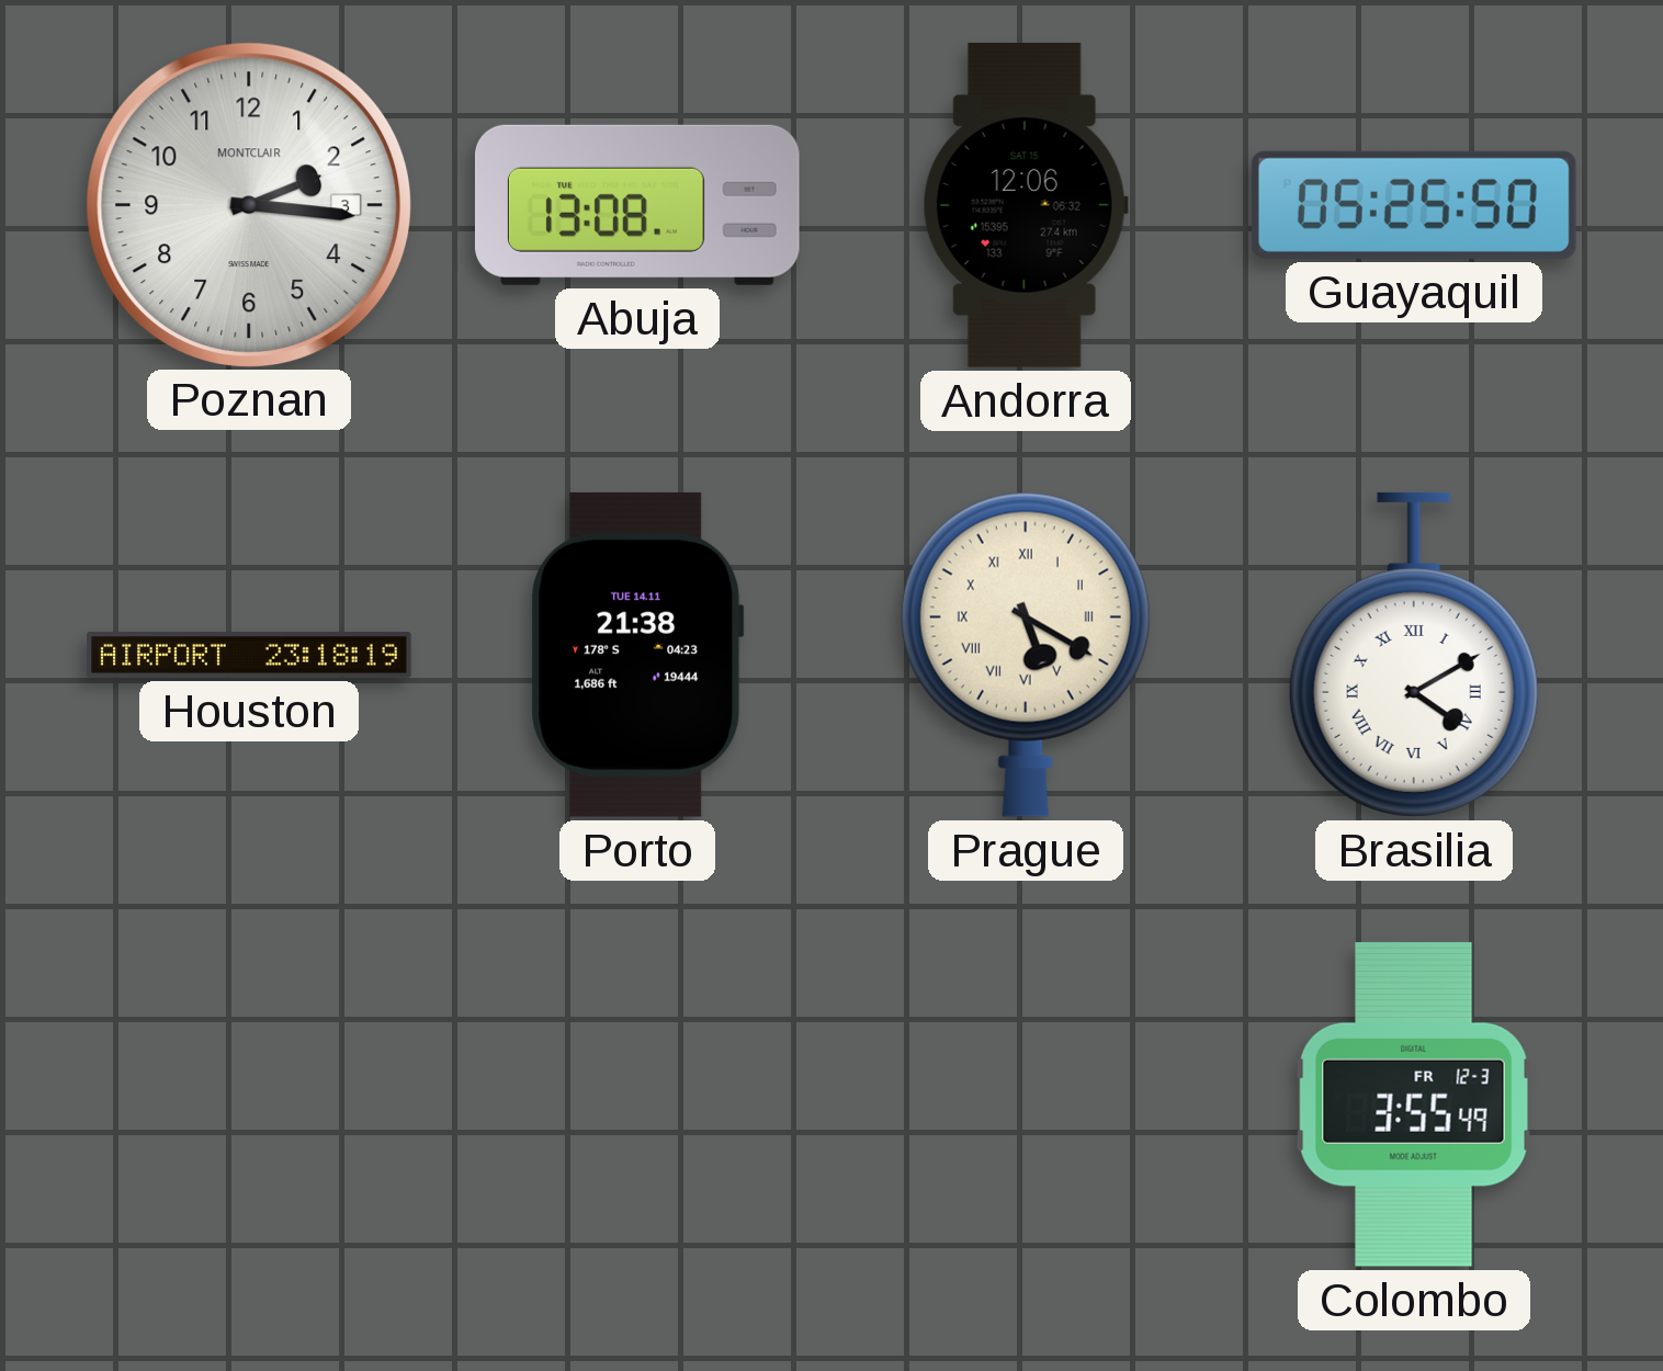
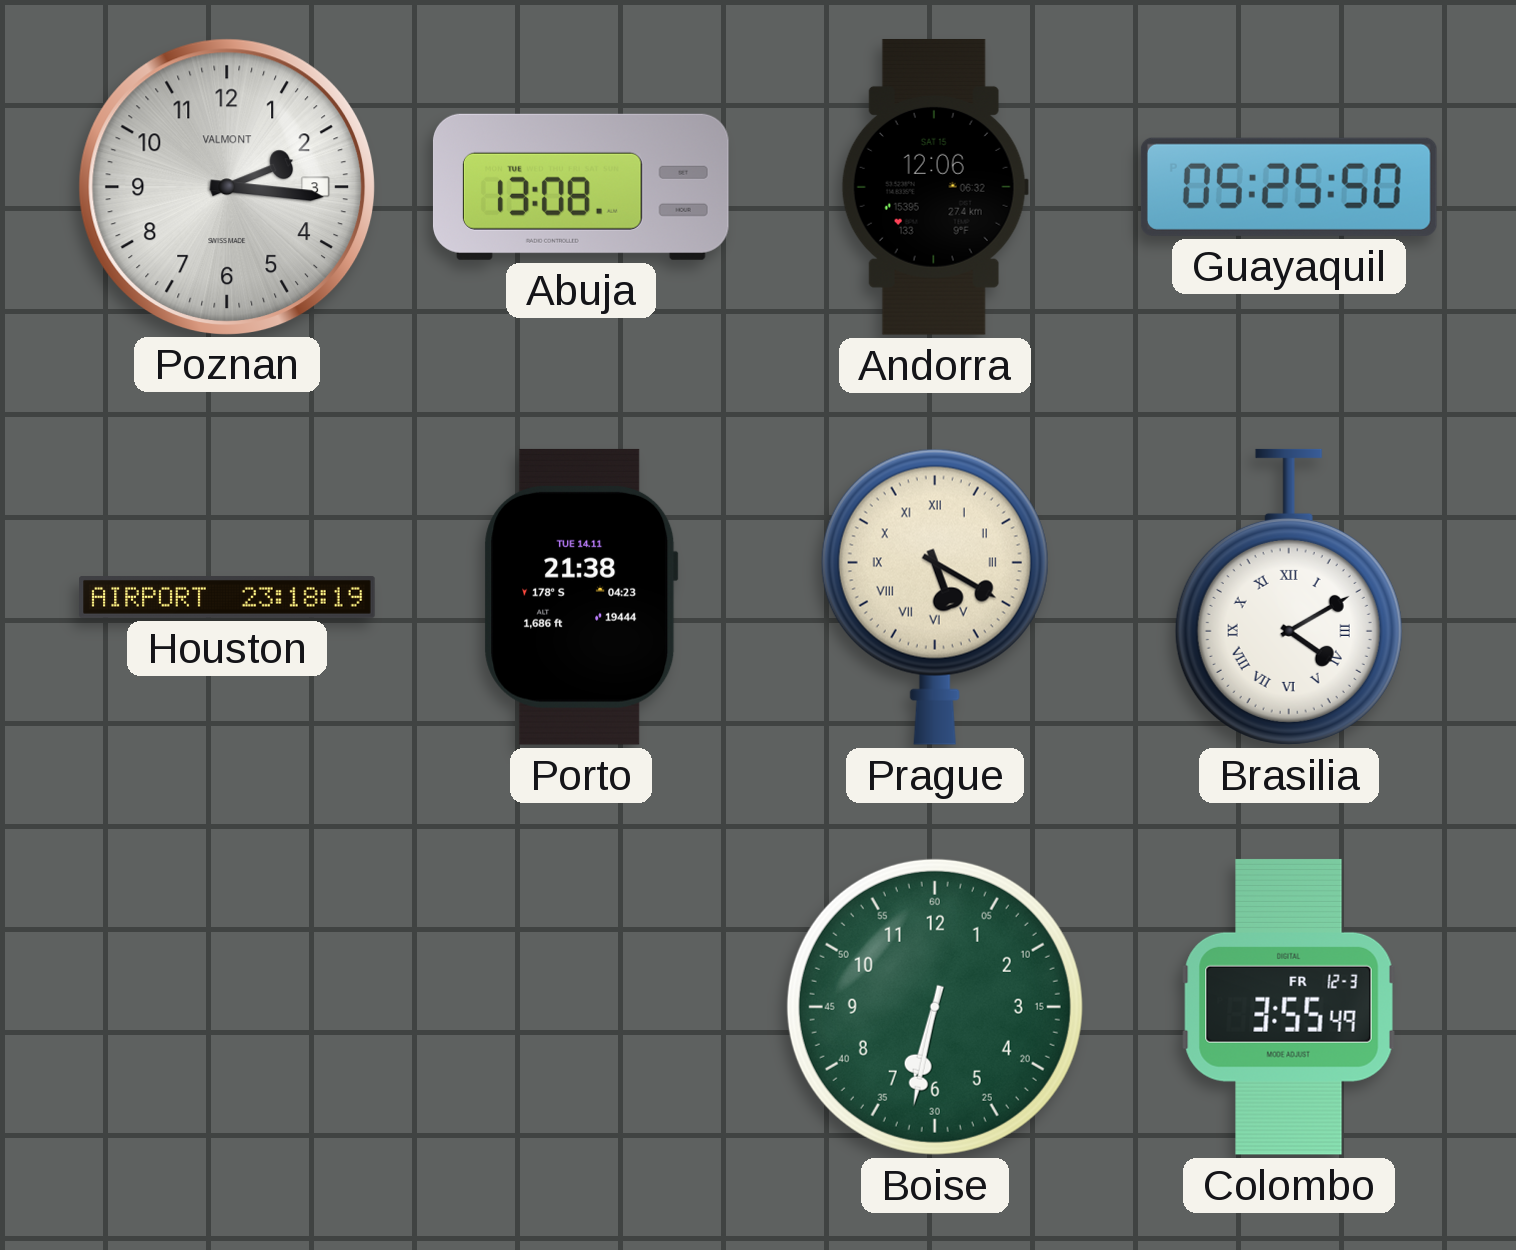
Poznan brand: MONTCLAIR -> VALMONT
Boise: none -> 6:32
